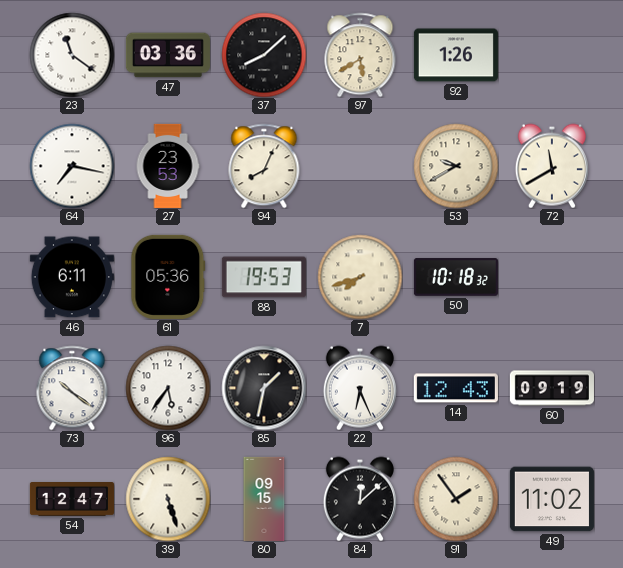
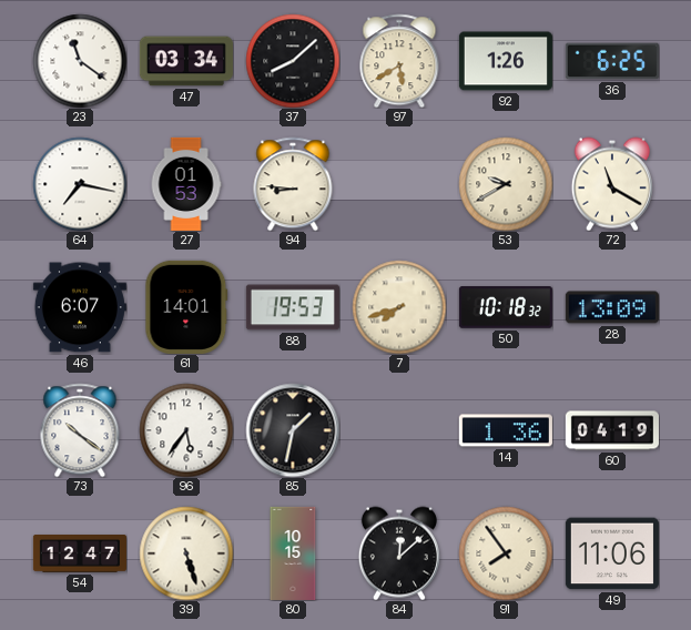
47: 03:36 -> 03:34
36: none -> 6:25
27: 23:53 -> 01:53
94: 8:04 -> 8:46
72: 11:40 -> 11:20
46: 6:11 -> 6:07
61: 05:36 -> 14:01
28: none -> 13:09
22: 6:26 -> none
14: 12:43 -> 1:36
60: 09:19 -> 04:19
80: 09:15 -> 10:15
91: 1:54 -> 7:54
49: 11:02 -> 11:06
